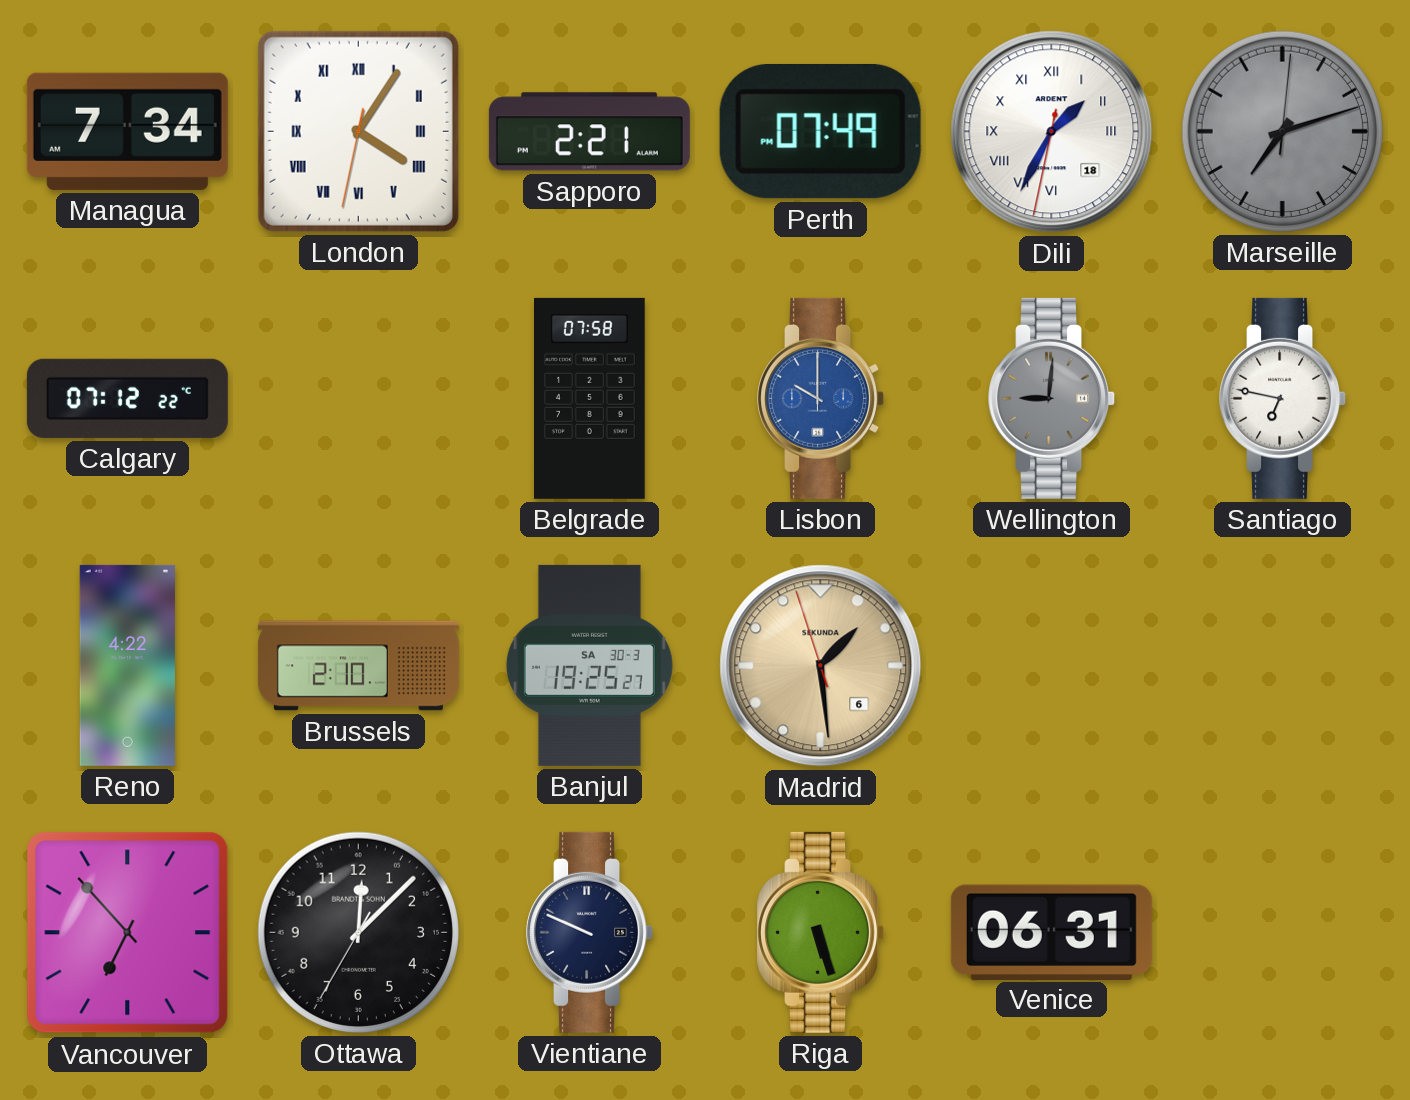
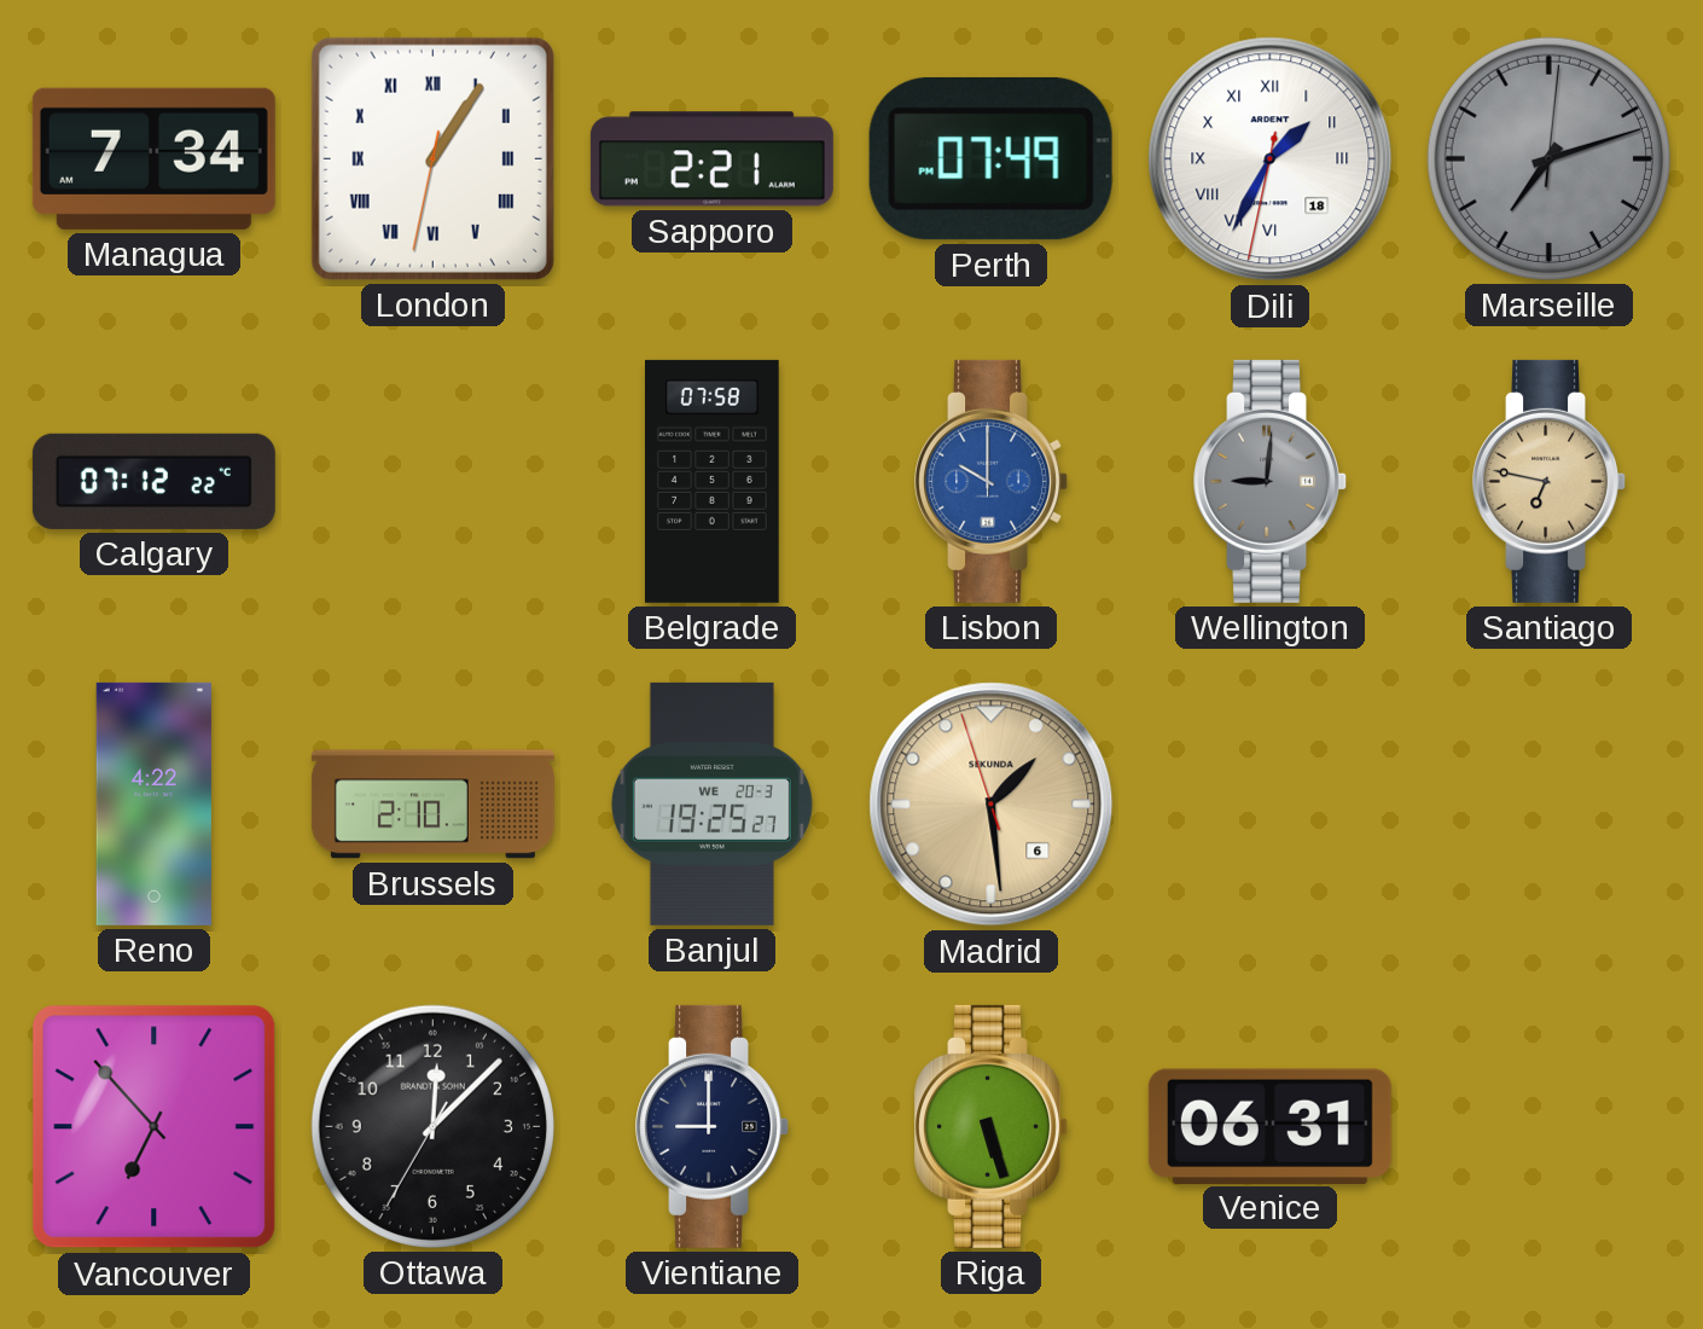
London: 4:05 -> 1:05
Santiago dial: white -> champagne
Banjul date: SA 30-3 -> WE 20-3
Vientiane: 9:49 -> 9:00
